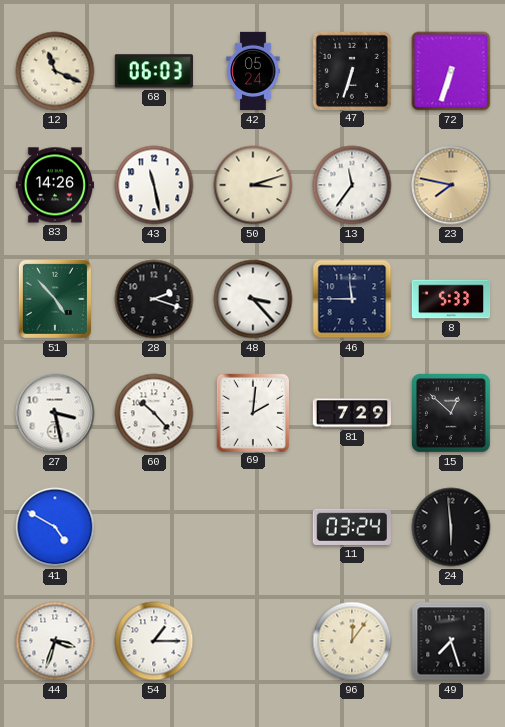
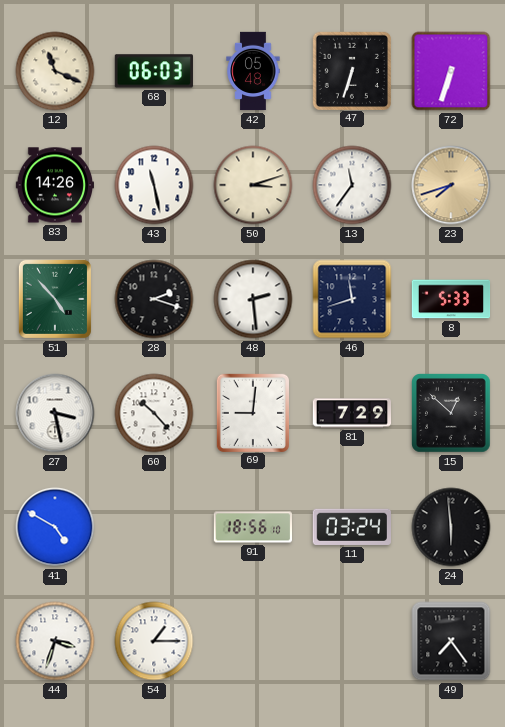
42: 05:24 -> 05:48
23: 7:47 -> 7:42
48: 3:23 -> 2:29
46: 11:45 -> 11:42
69: 2:01 -> 9:01
91: none -> 18:56
96: 12:06 -> none
49: 7:27 -> 7:24
